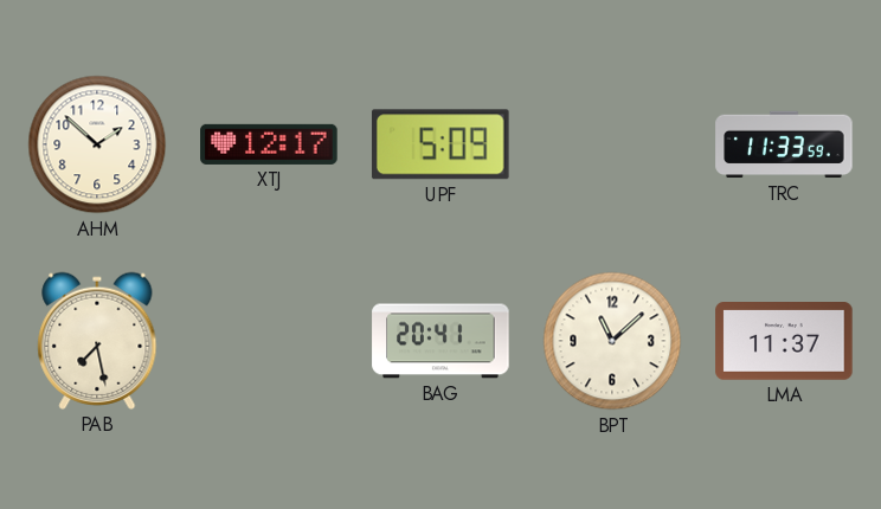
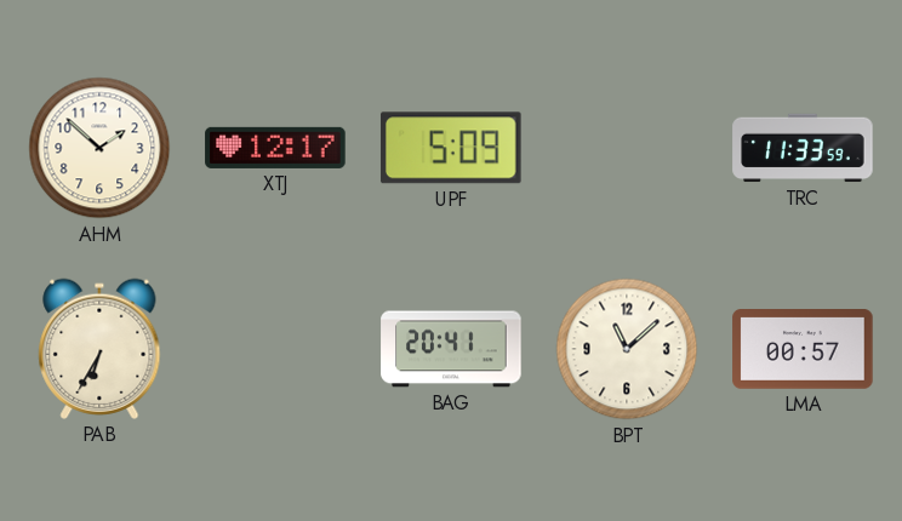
PAB: 7:28 -> 6:35
LMA: 11:37 -> 00:57
